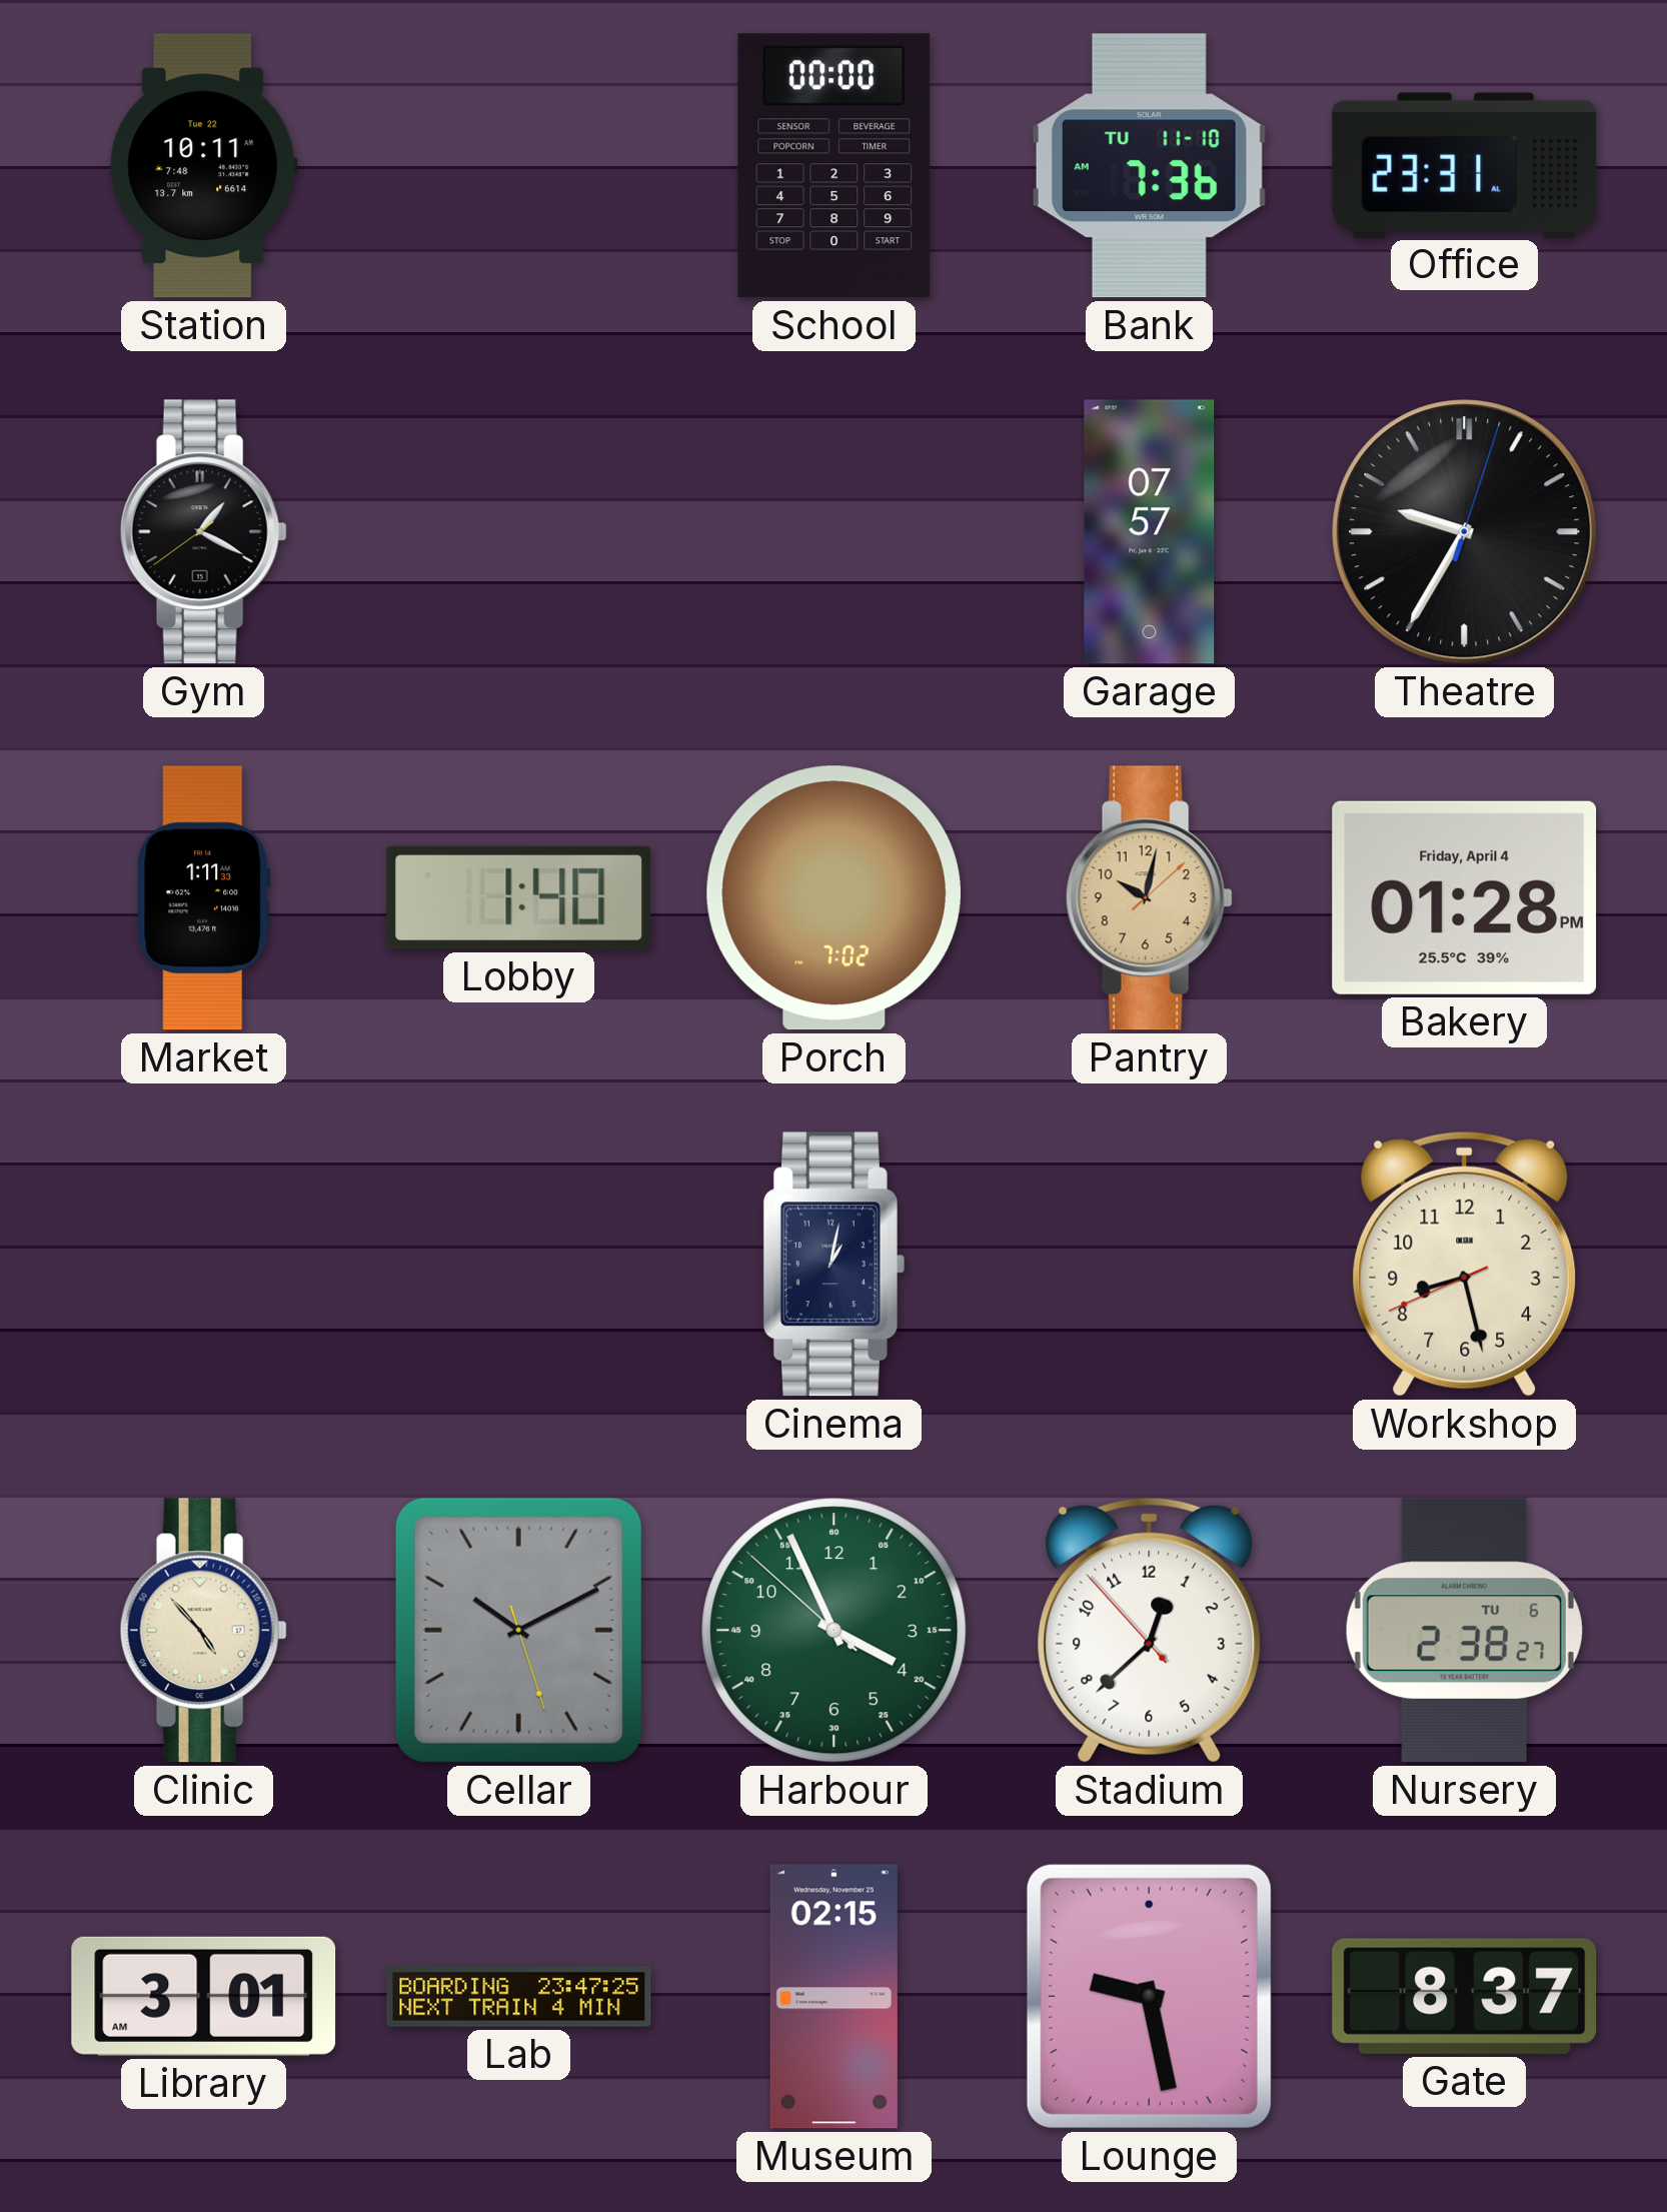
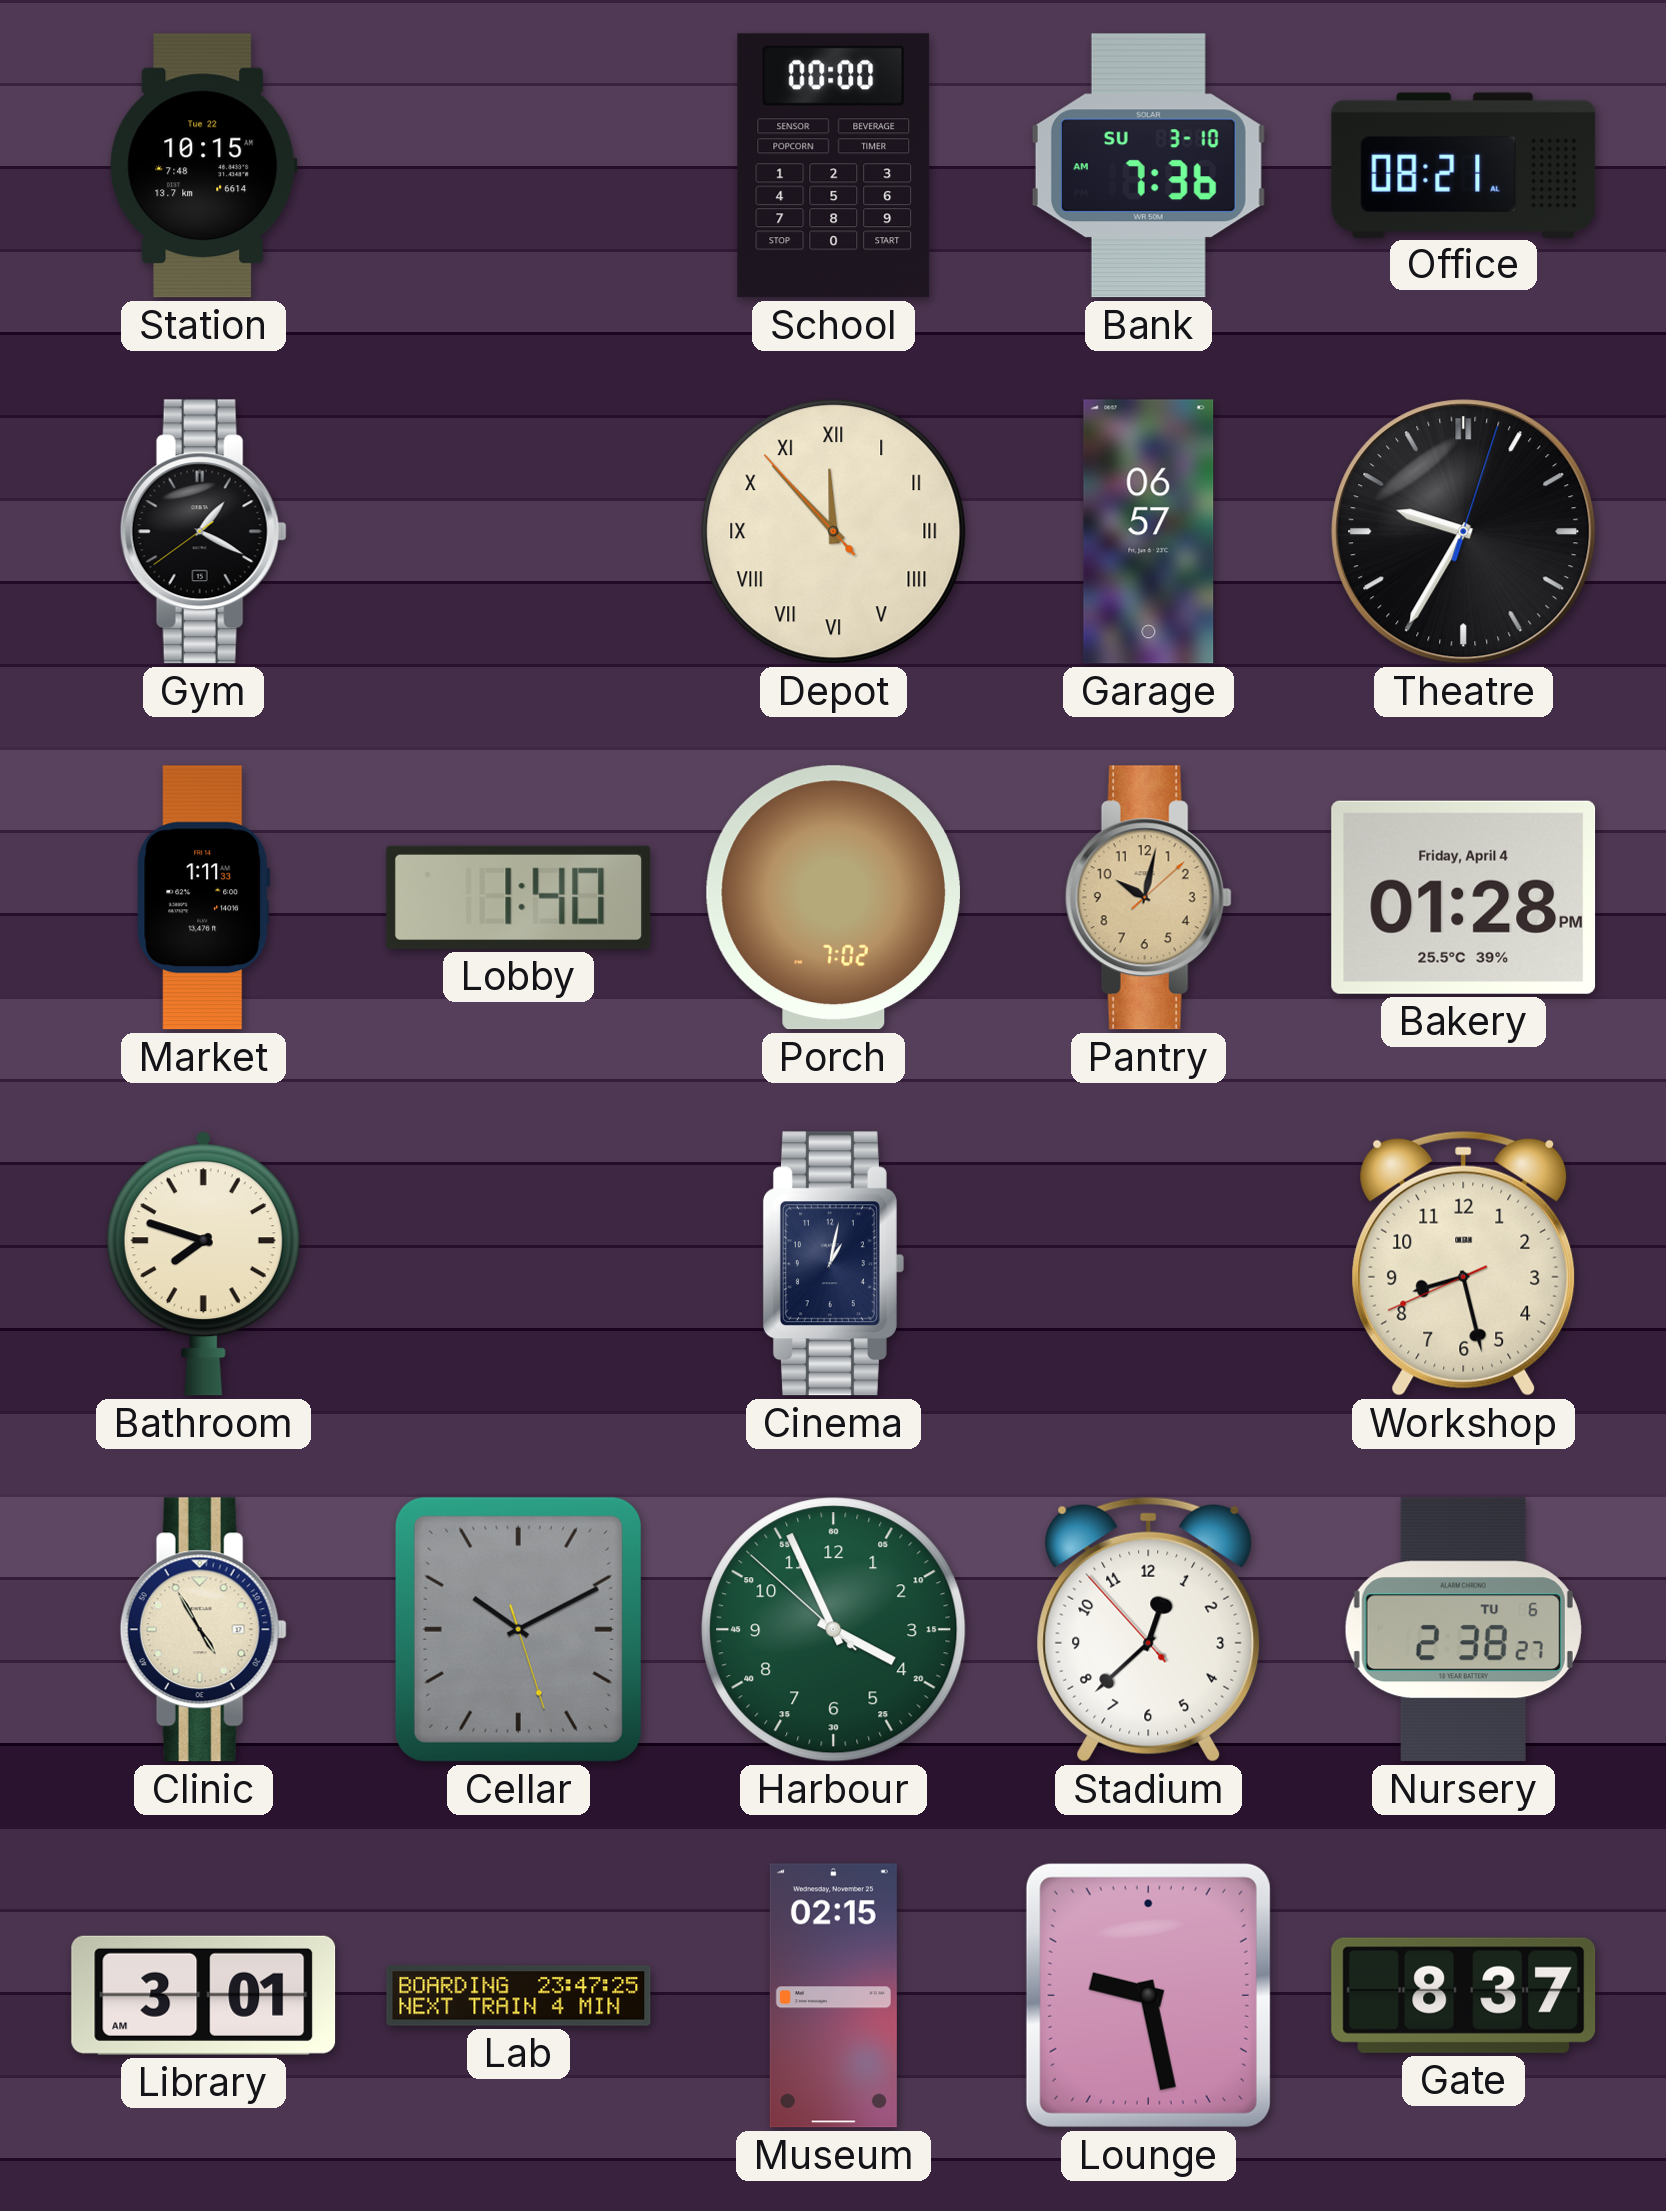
Station: 10:11 -> 10:15
Bank date: TU 11-10 -> SU 3-10
Office: 23:31 -> 08:21
Depot: none -> 11:52
Garage: 07:57 -> 06:57
Bathroom: none -> 7:48
Clinic: 4:53 -> 4:55
